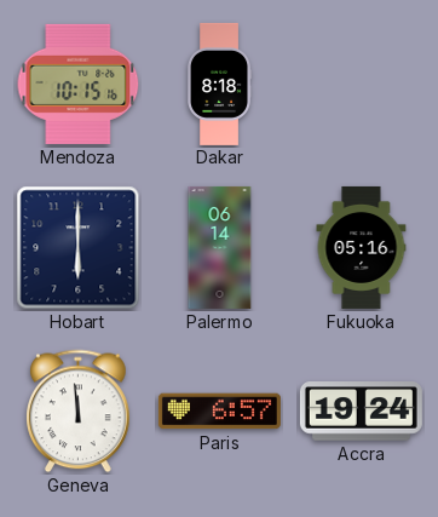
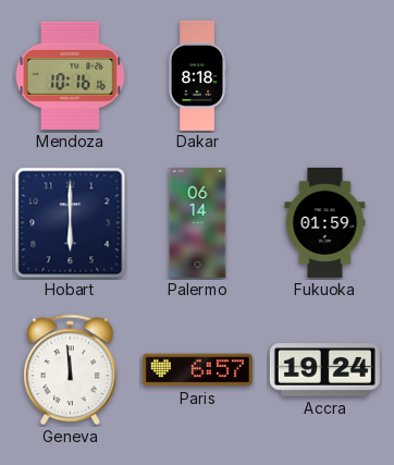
Mendoza: 10:15 -> 10:16
Fukuoka: 05:16 -> 01:59
